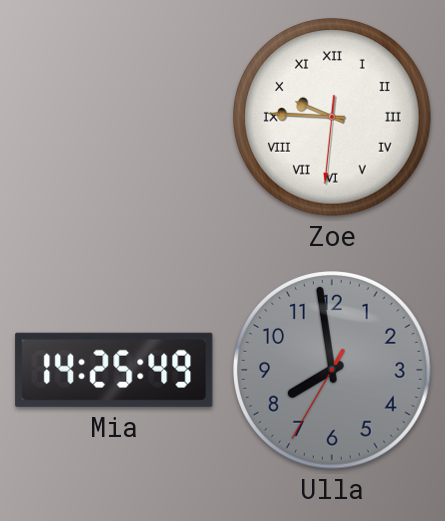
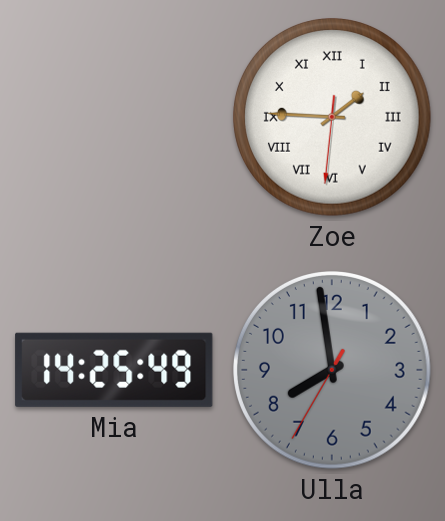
Zoe: 9:45 -> 1:45
